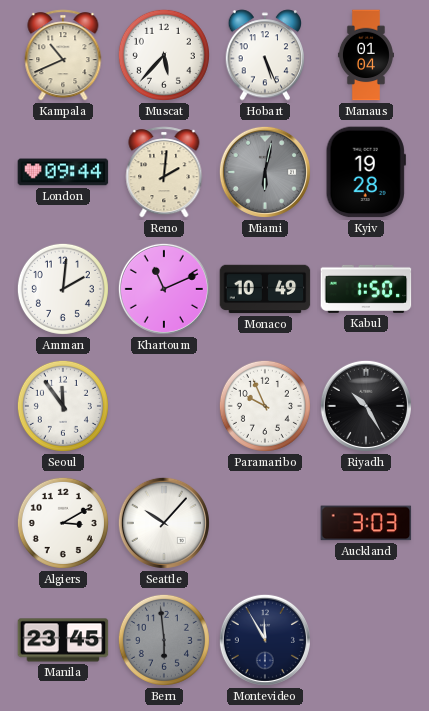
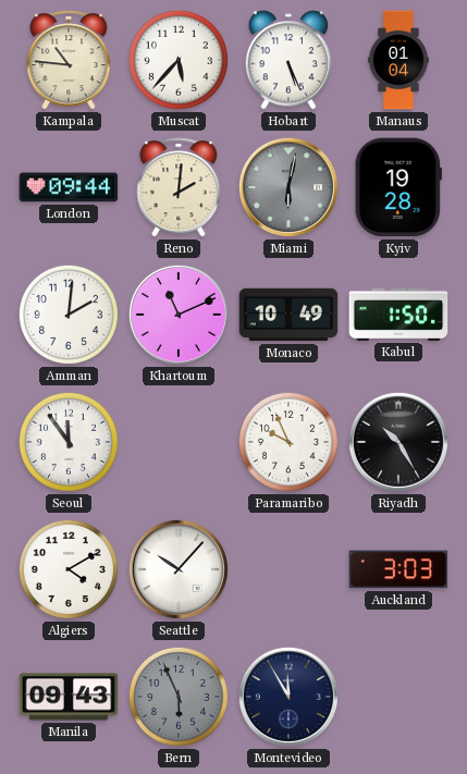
Kampala: 10:41 -> 10:46
Algiers: 3:10 -> 4:10
Manila: 23:45 -> 09:43
Bern: 5:59 -> 5:56
